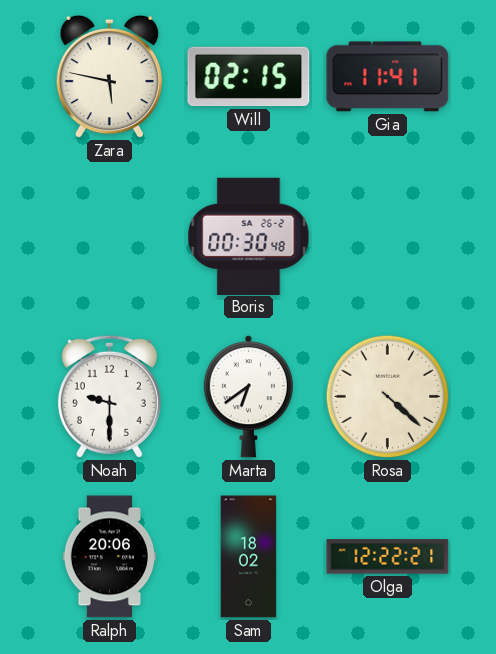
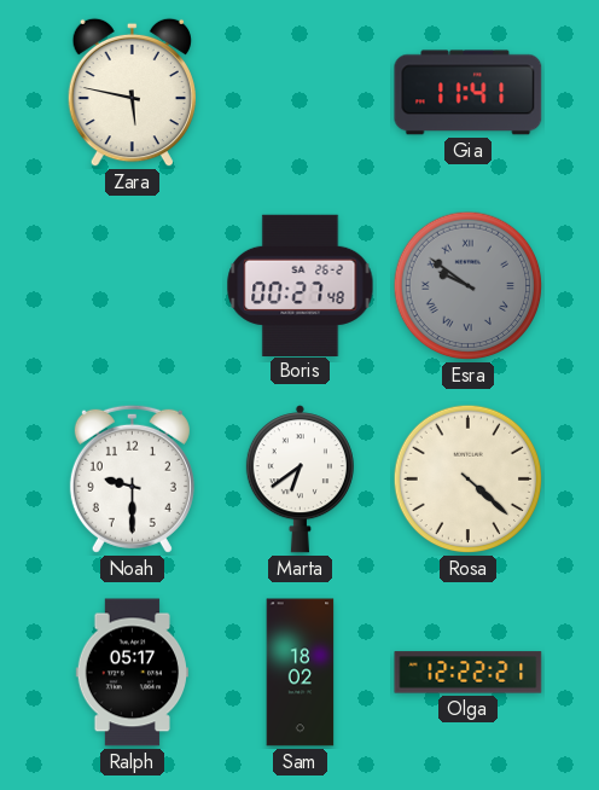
Will: 02:15 -> none
Boris: 00:30 -> 00:27
Esra: none -> 9:51
Ralph: 20:06 -> 05:17
